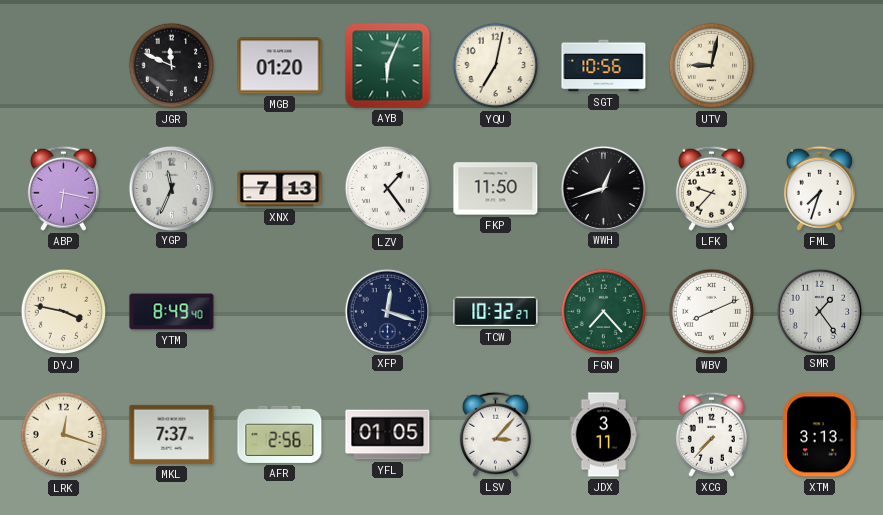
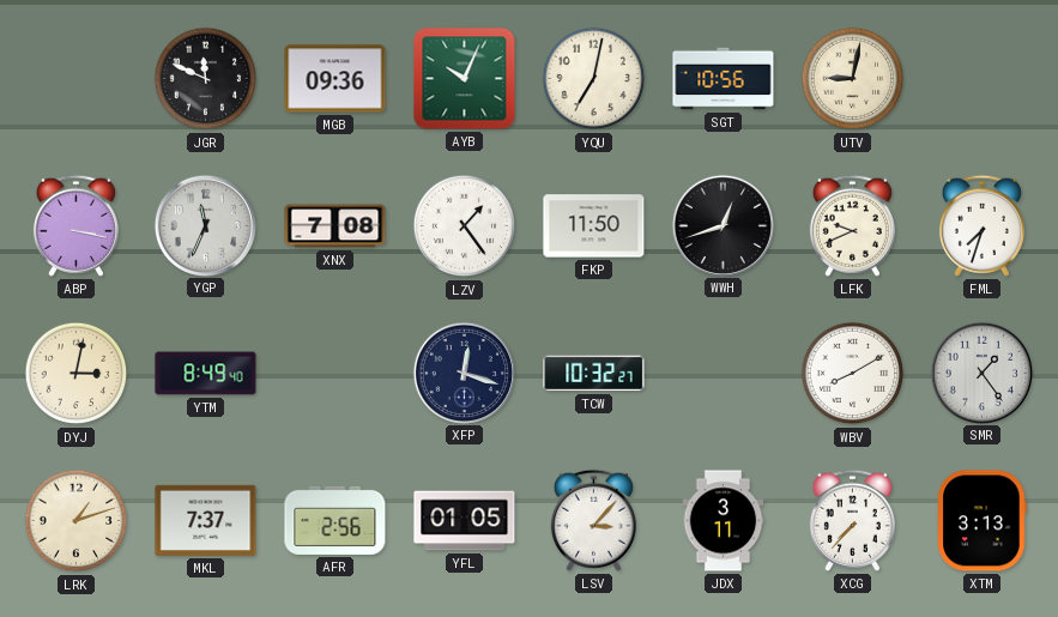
MGB: 01:20 -> 09:36
AYB: 6:04 -> 10:04
ABP: 6:17 -> 3:17
XNX: 7:13 -> 7:08
LFK: 9:37 -> 9:41
DYJ: 3:47 -> 3:02
FGN: 7:23 -> none
WBV: 8:11 -> 8:10
LRK: 12:18 -> 1:12
